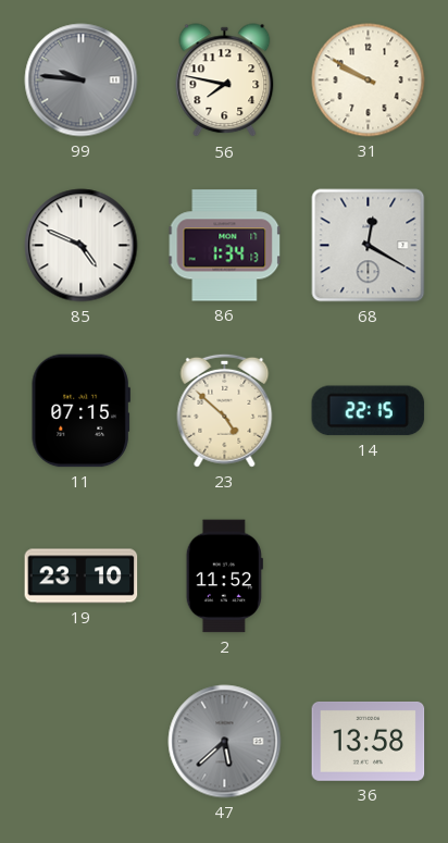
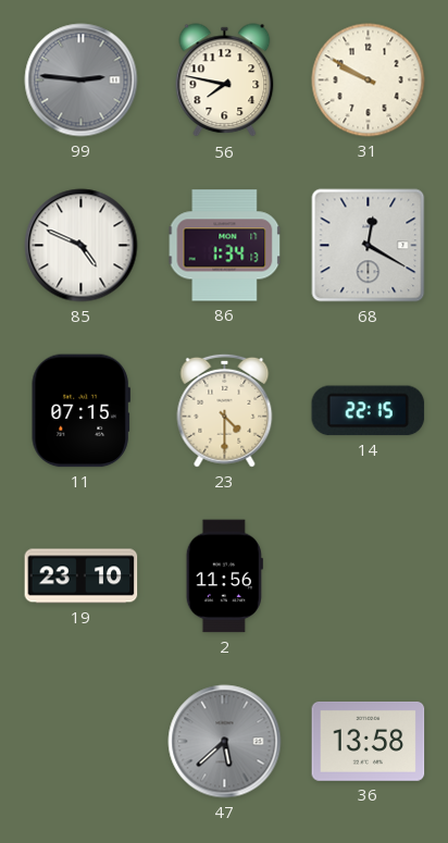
99: 9:46 -> 2:46
23: 4:52 -> 4:30
2: 11:52 -> 11:56
